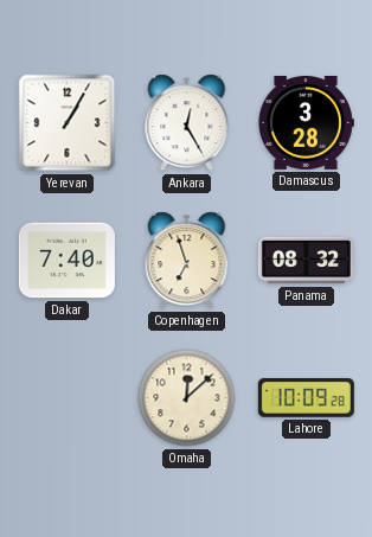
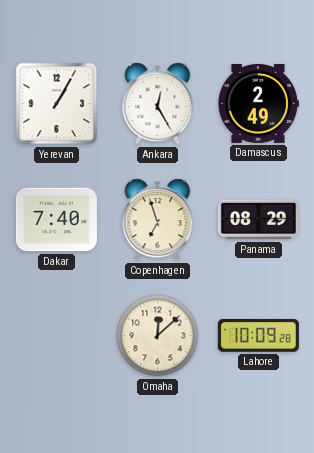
Damascus: 3:28 -> 2:49
Panama: 08:32 -> 08:29
